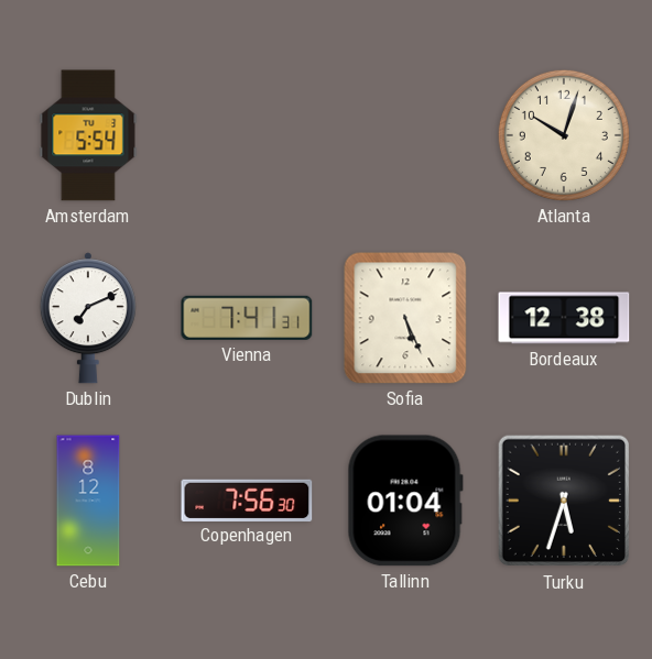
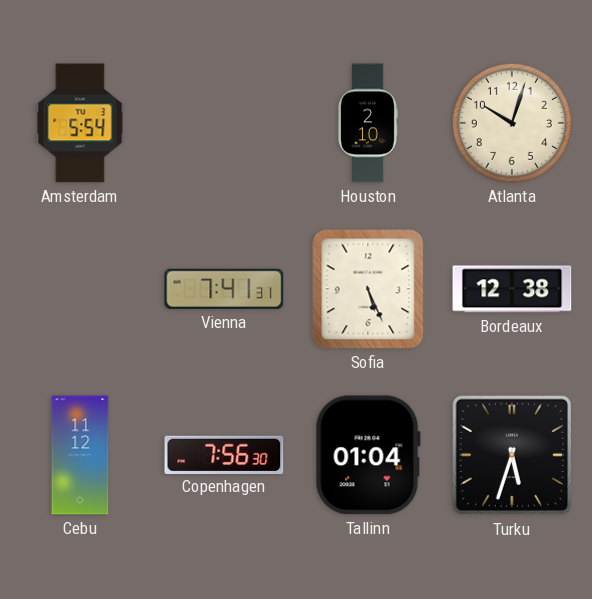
Houston: none -> 2:10
Dublin: 7:11 -> none
Cebu: 8:12 -> 11:12
